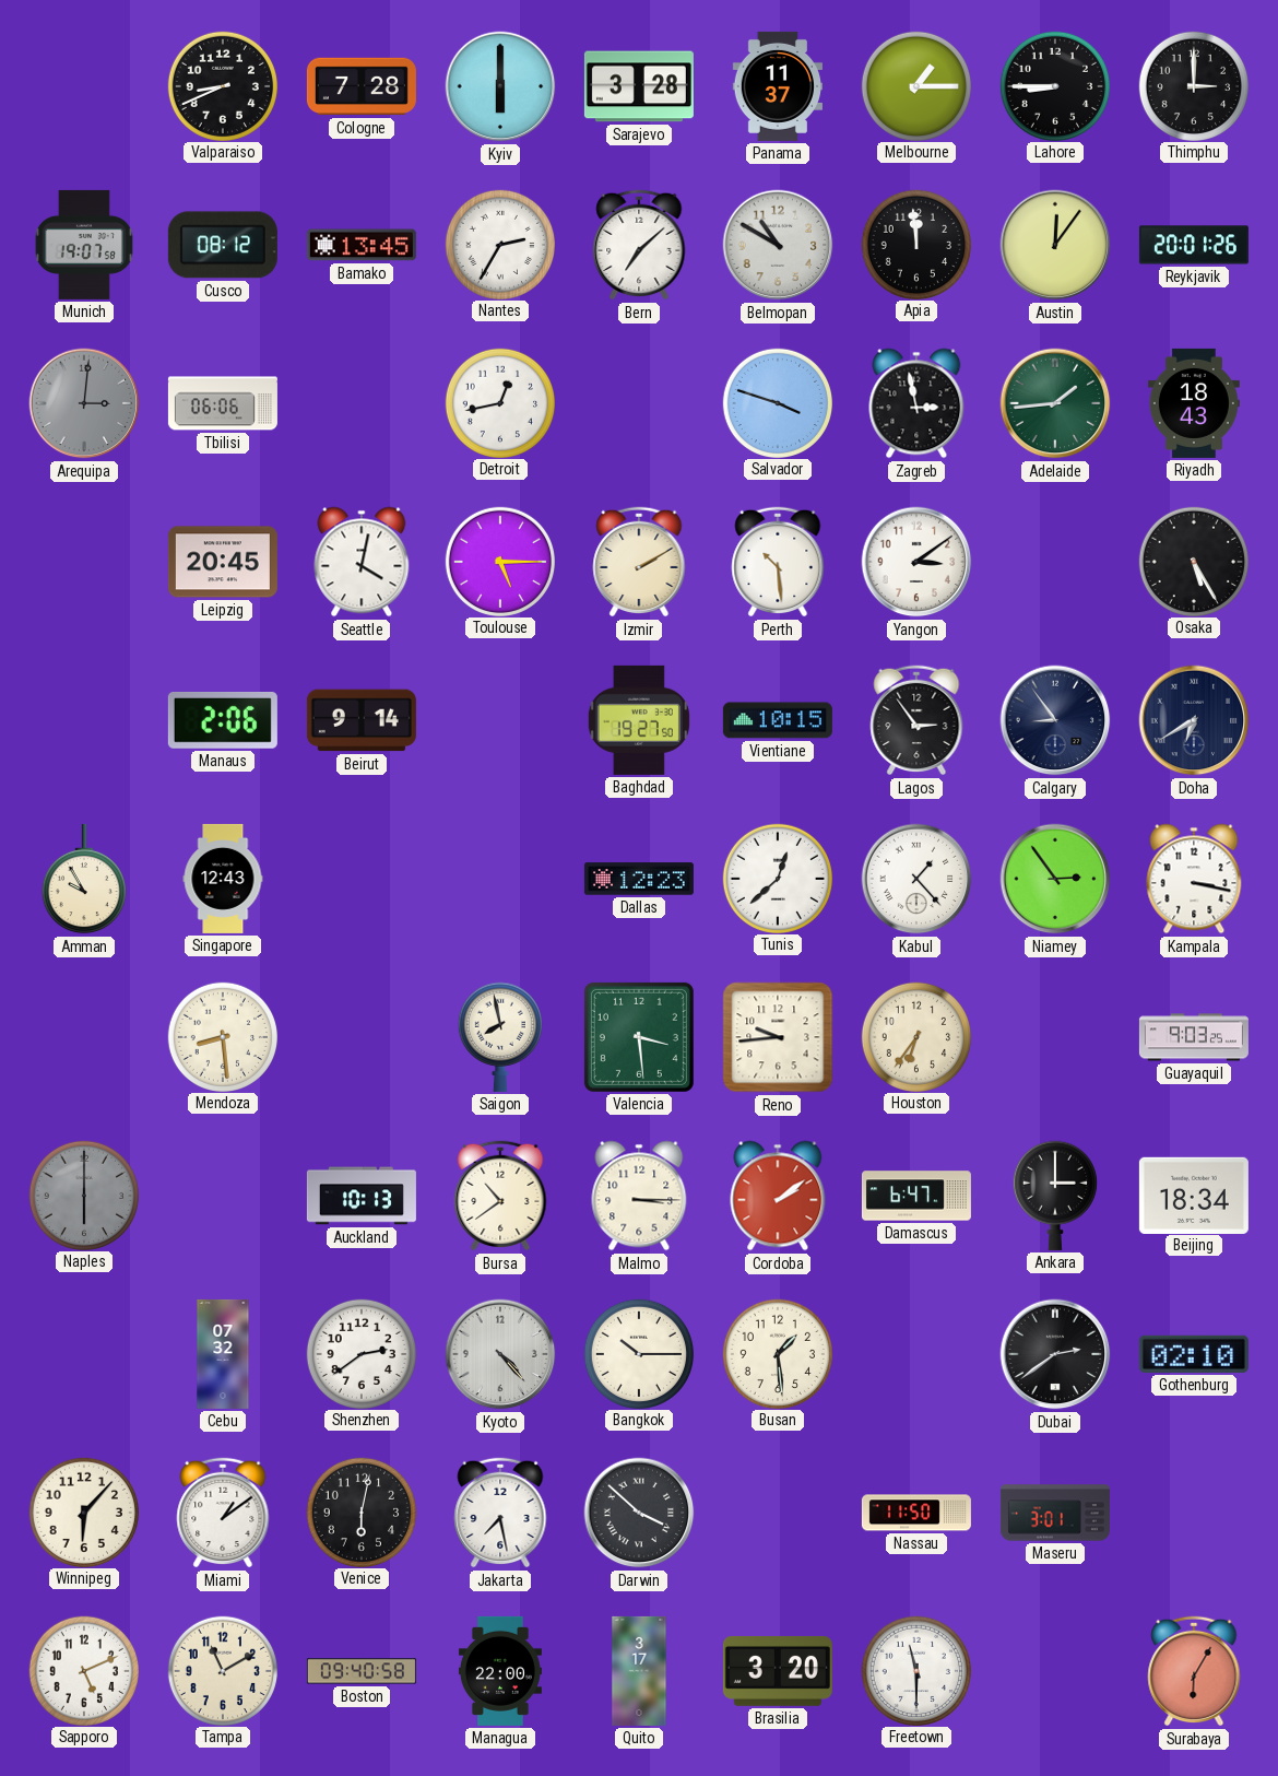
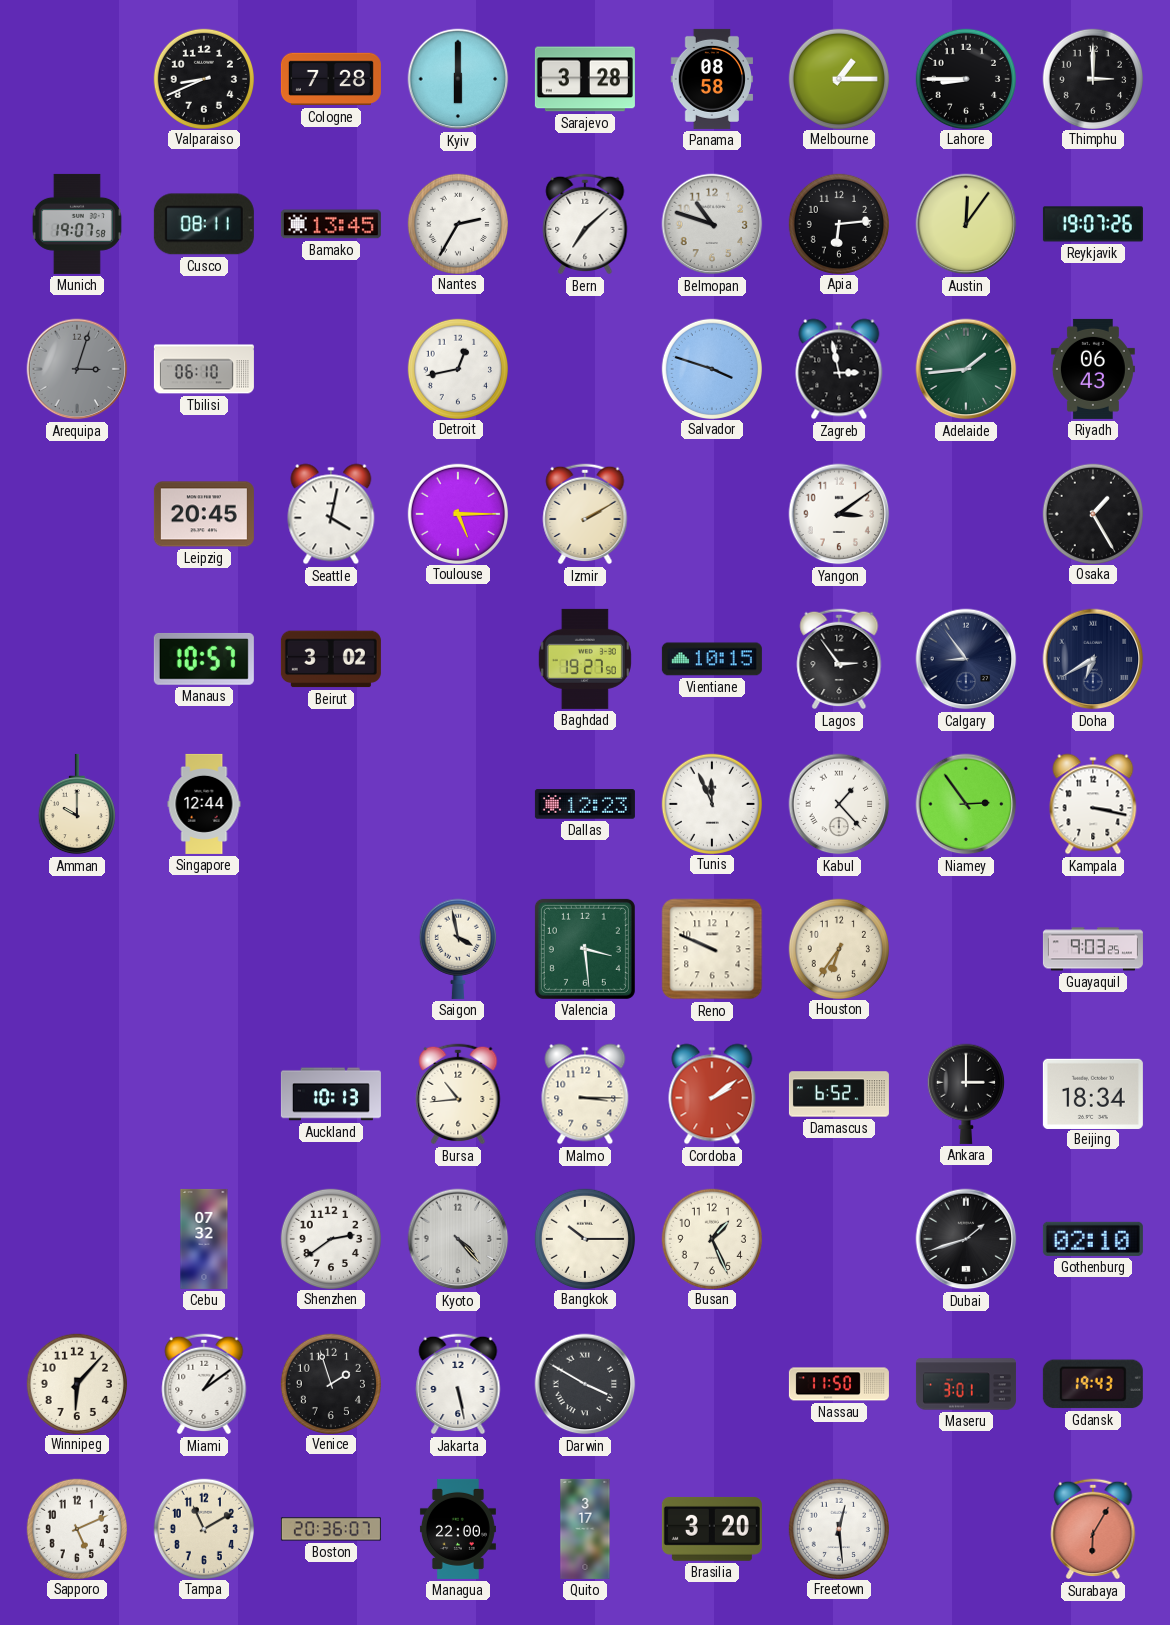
Panama: 11:37 -> 08:58
Cusco: 08:12 -> 08:11
Belmopan: 10:50 -> 10:48
Apia: 11:59 -> 6:14
Reykjavik: 20:01 -> 19:07
Arequipa: 3:01 -> 3:03
Tbilisi: 06:06 -> 06:10
Riyadh: 18:43 -> 06:43
Perth: 10:29 -> none
Osaka: 5:25 -> 1:25
Manaus: 2:06 -> 10:57
Beirut: 9:14 -> 3:02
Amman: 9:55 -> 10:00
Singapore: 12:43 -> 12:44
Tunis: 12:38 -> 11:56
Mendoza: 8:29 -> none
Saigon: 7:58 -> 3:58
Reno: 9:44 -> 9:49
Naples: 6:00 -> none
Bursa: 10:39 -> 10:44
Damascus: 6:47 -> 6:52
Busan: 1:29 -> 1:26
Dubai: 2:39 -> 1:42
Venice: 6:02 -> 1:57
Jakarta: 7:28 -> 5:28
Darwin: 3:52 -> 3:50
Gdansk: none -> 19:43
Boston: 09:40 -> 20:36
Freetown: 11:30 -> 12:29
